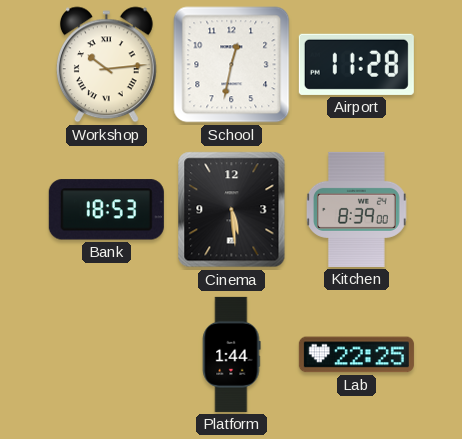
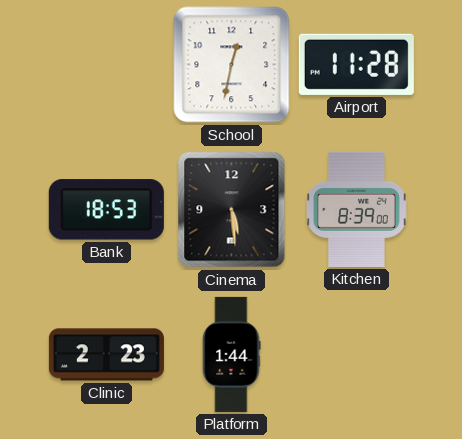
Workshop: 10:14 -> none
Clinic: none -> 2:23
Lab: 22:25 -> none
